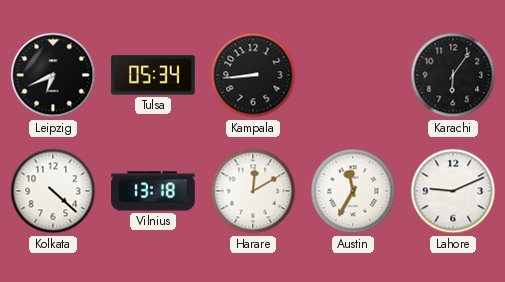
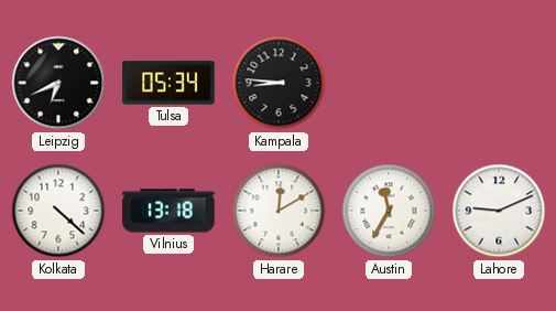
Kampala: 8:44 -> 8:46
Karachi: 6:06 -> none
